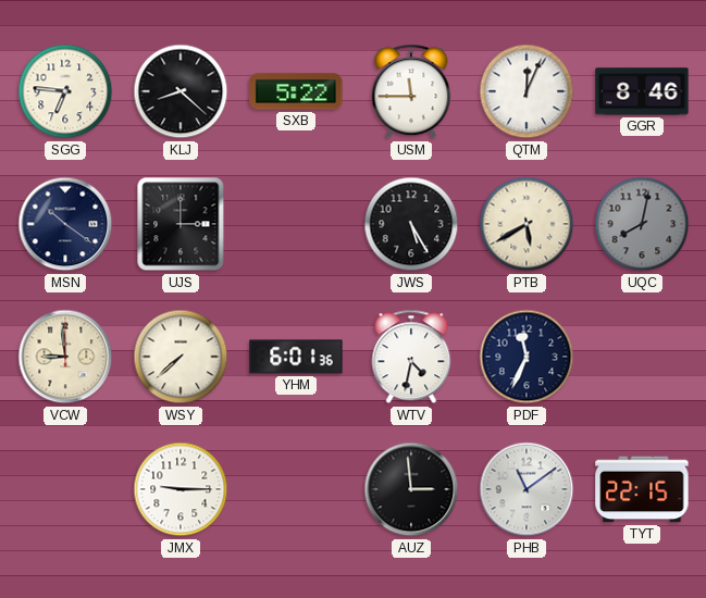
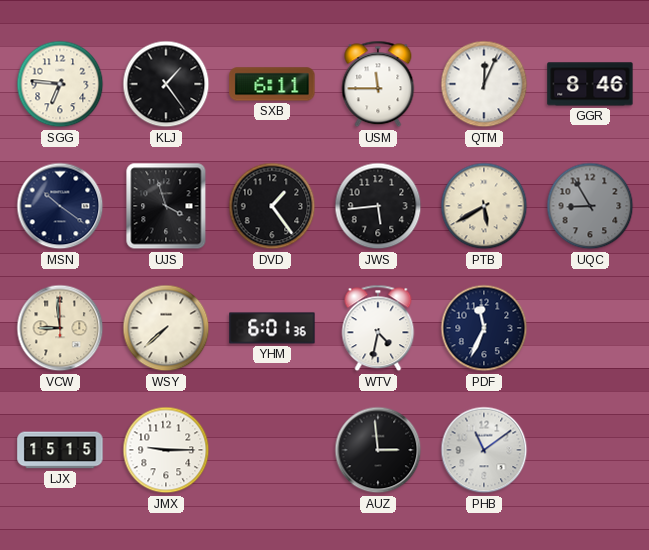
KLJ: 8:22 -> 1:24
SXB: 5:22 -> 6:11
UJS: 3:00 -> 3:57
DVD: none -> 1:24
JWS: 5:25 -> 5:44
UQC: 8:02 -> 8:55
LJX: none -> 15:15
TYT: 22:15 -> none
